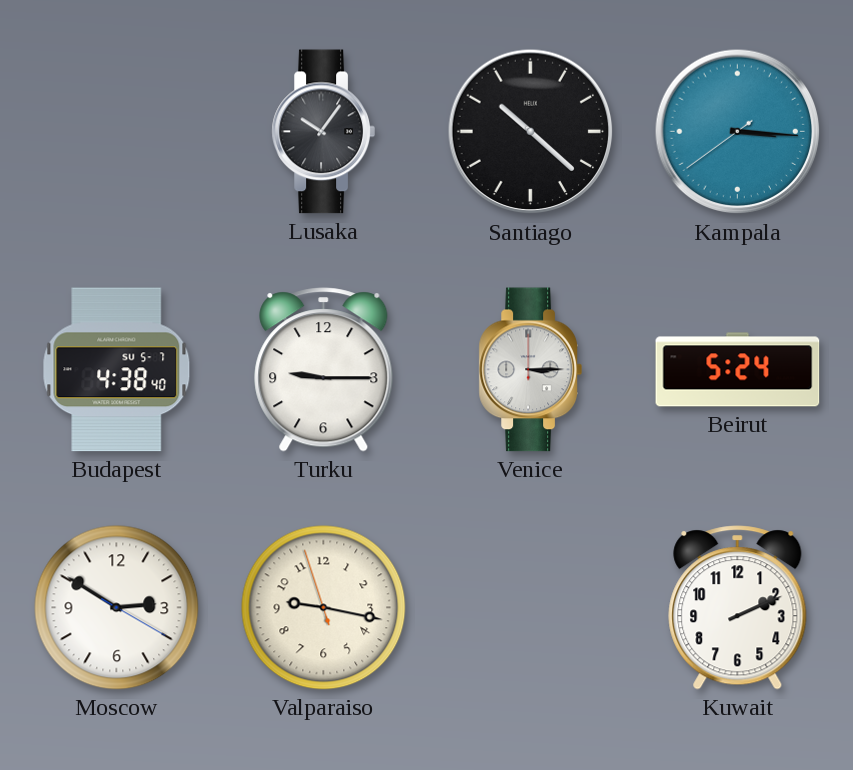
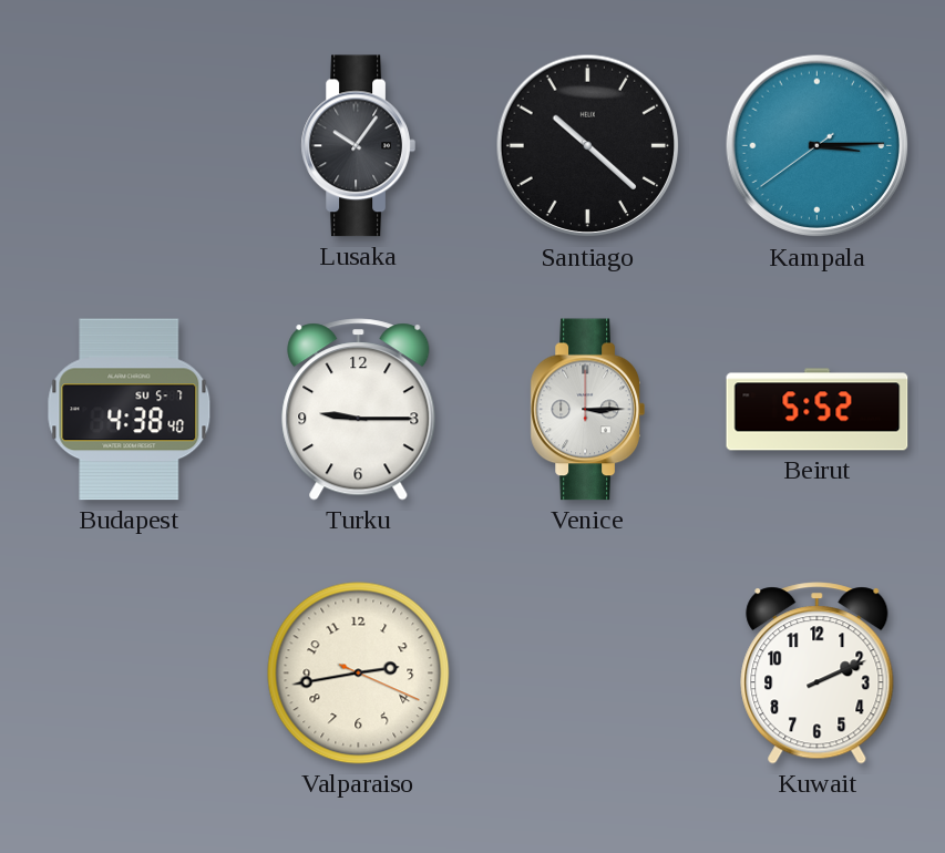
Kampala: 3:15 -> 3:14
Beirut: 5:24 -> 5:52
Moscow: 2:50 -> none
Valparaiso: 9:16 -> 2:43
